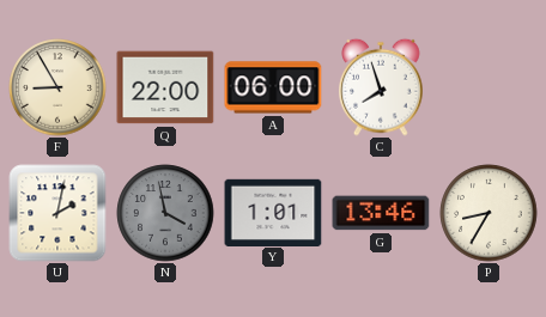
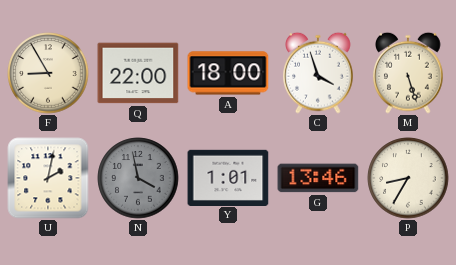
A: 06:00 -> 18:00
C: 7:57 -> 3:57
M: none -> 5:27
